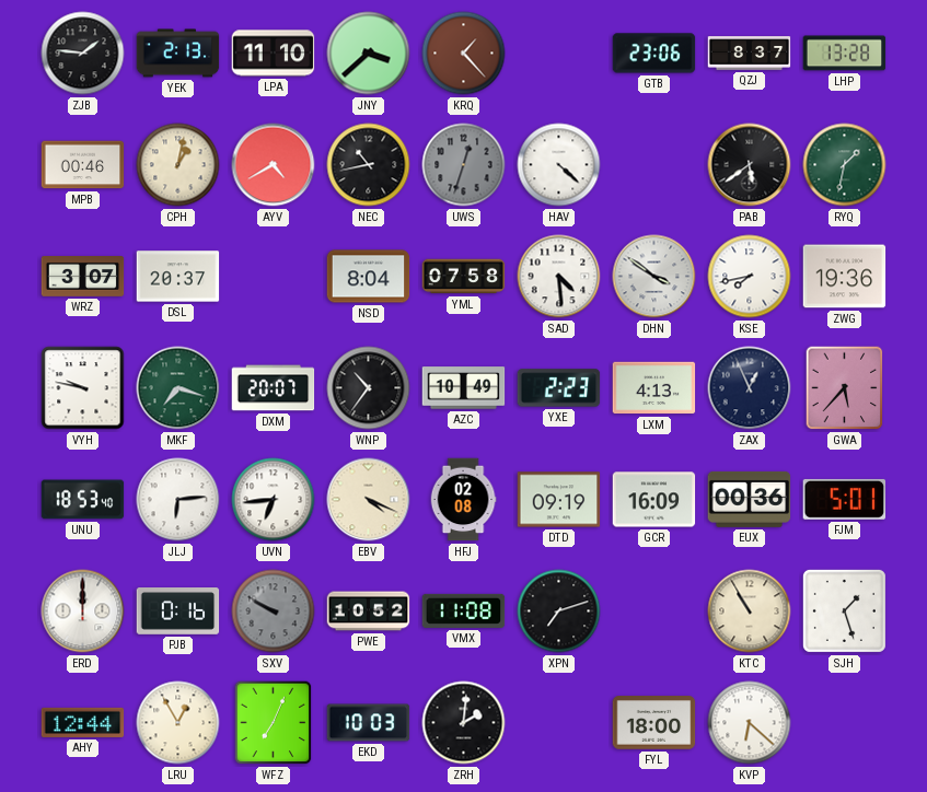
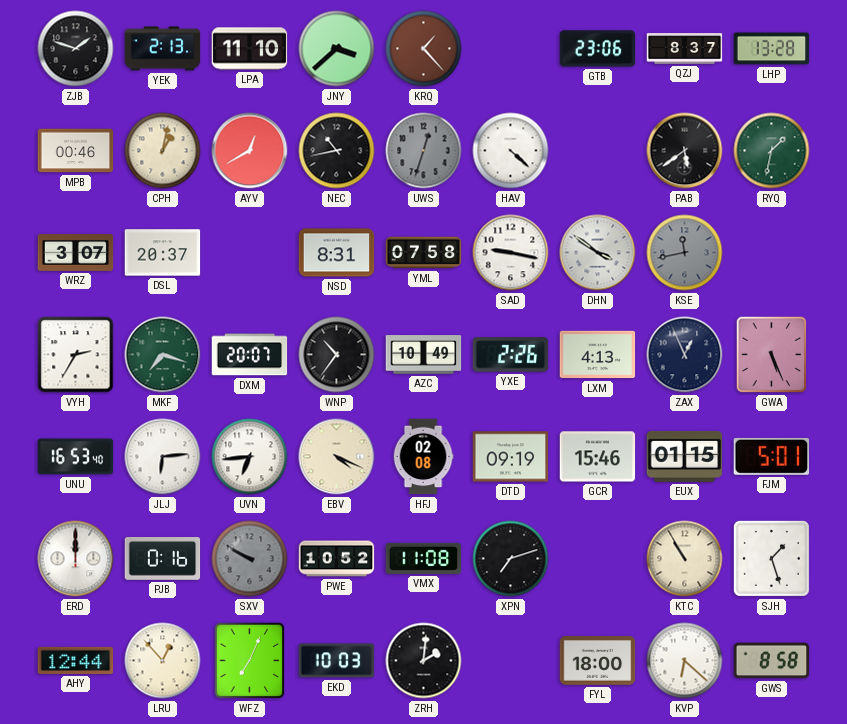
ZJB: 1:46 -> 1:48
AYV: 4:40 -> 12:40
NSD: 8:04 -> 8:31
SAD: 4:29 -> 9:17
KSE: 7:43 -> 11:43
KSE dial: white -> grey
ZWG: 19:36 -> none
VYH: 9:47 -> 2:35
YXE: 2:23 -> 2:26
GWA: 5:37 -> 5:26
UNU: 18:53 -> 16:53
GCR: 16:09 -> 15:46
EUX: 00:36 -> 01:15
LRU: 12:55 -> 12:53
GWS: none -> 8:58
